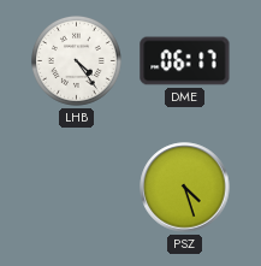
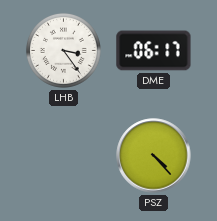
LHB: 4:24 -> 3:24
PSZ: 4:27 -> 4:23
